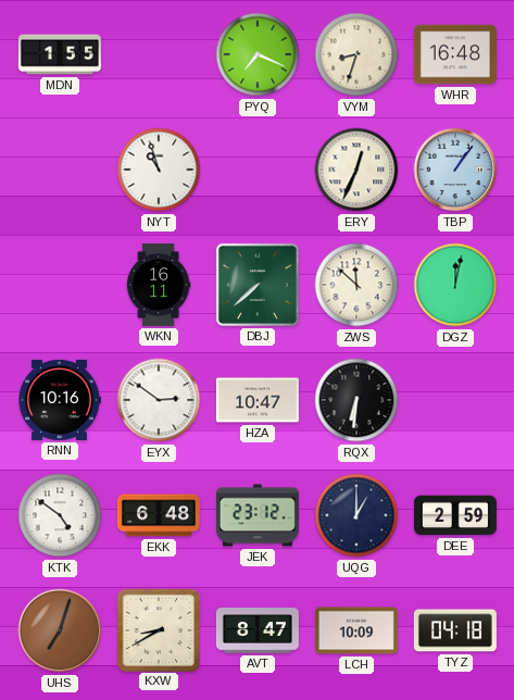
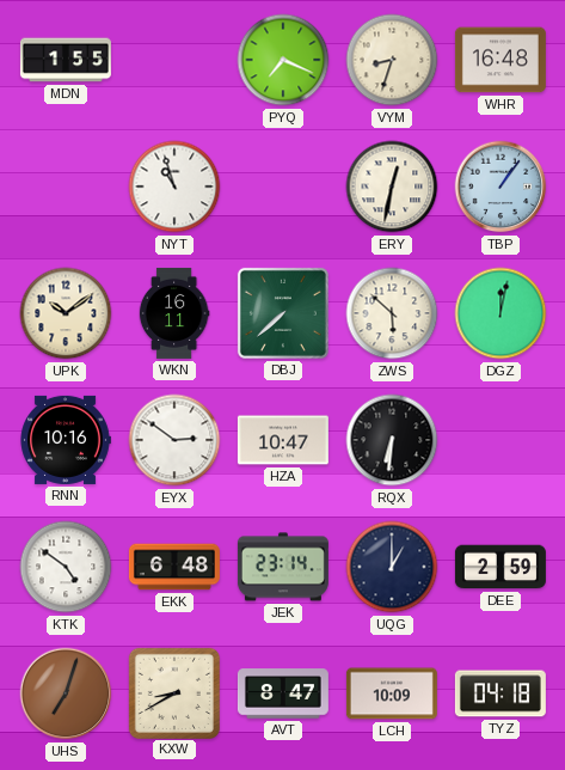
ERY: 12:34 -> 12:32
UPK: none -> 10:09
ZWS: 11:52 -> 5:52
JEK: 23:12 -> 23:14
